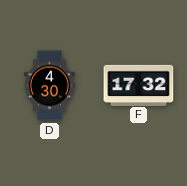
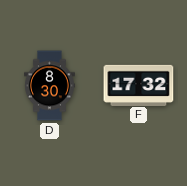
D: 4:30 -> 8:30
